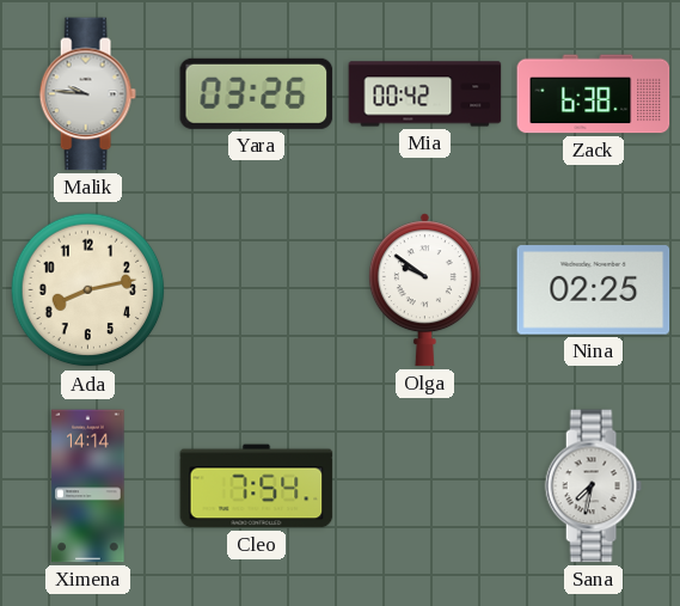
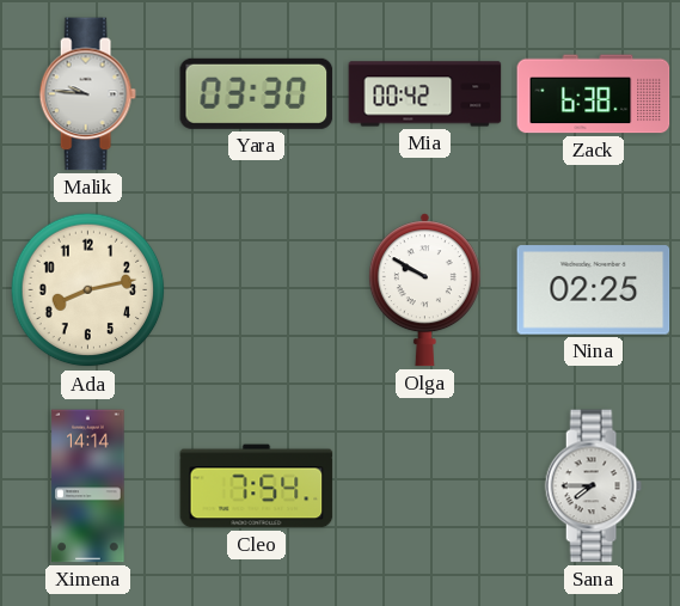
Yara: 03:26 -> 03:30
Olga: 9:51 -> 9:50
Sana: 7:32 -> 7:45
